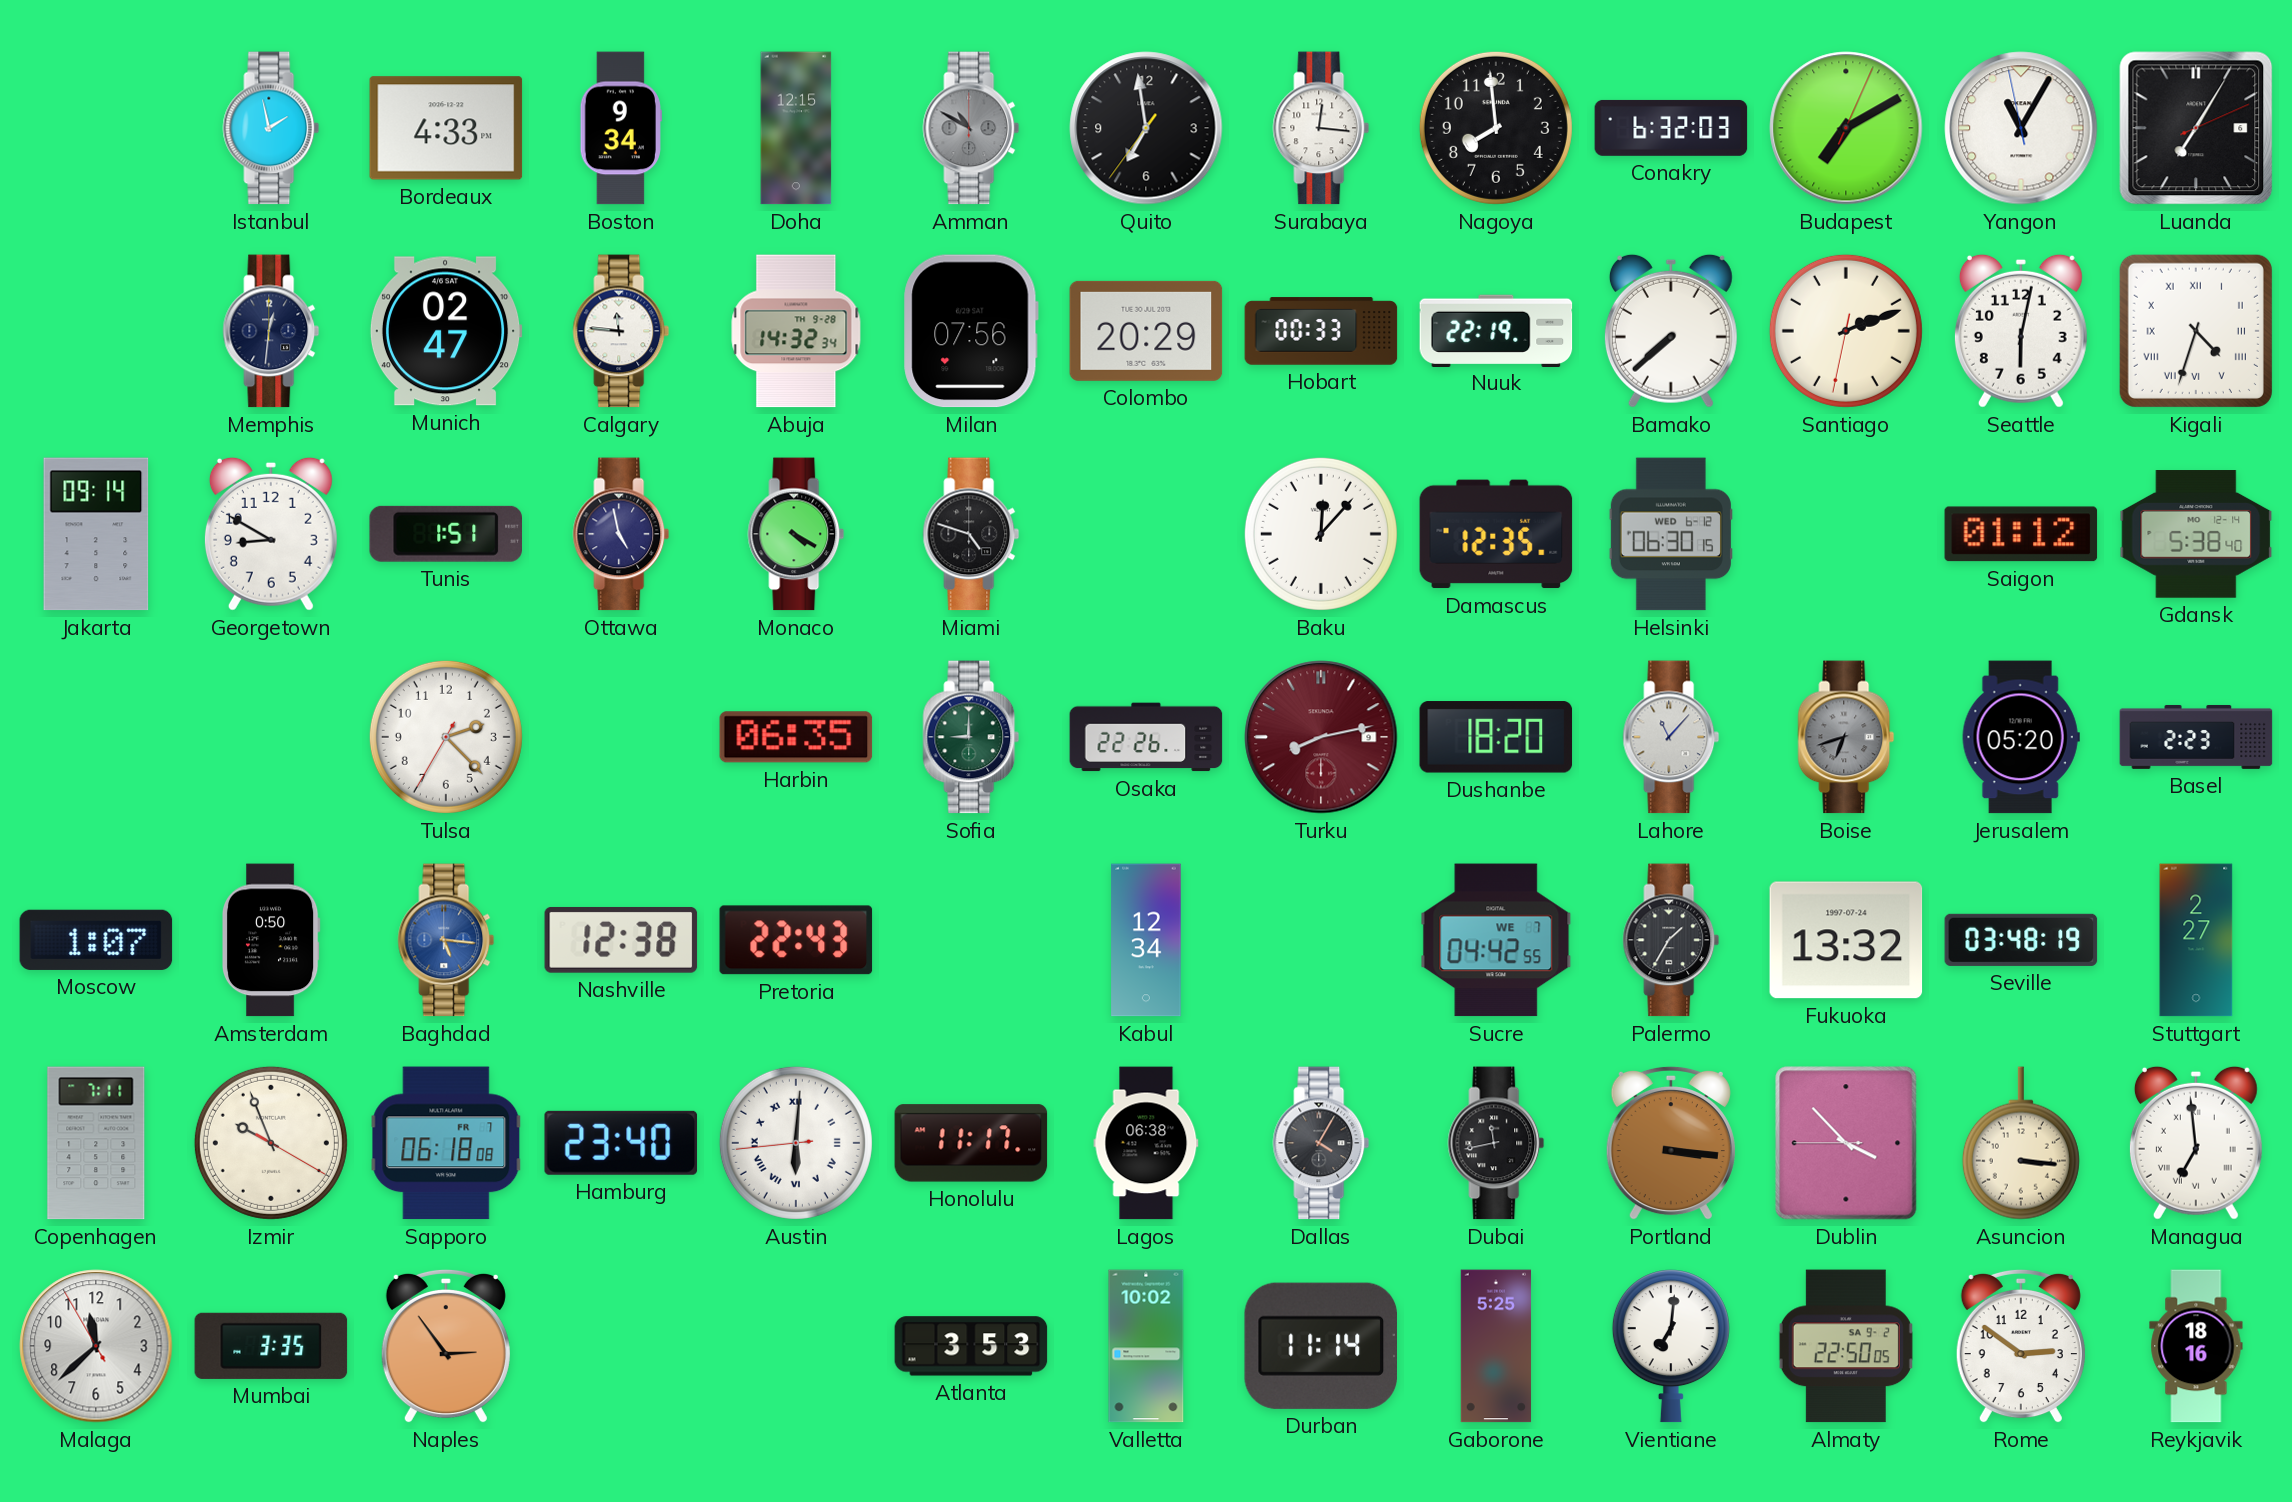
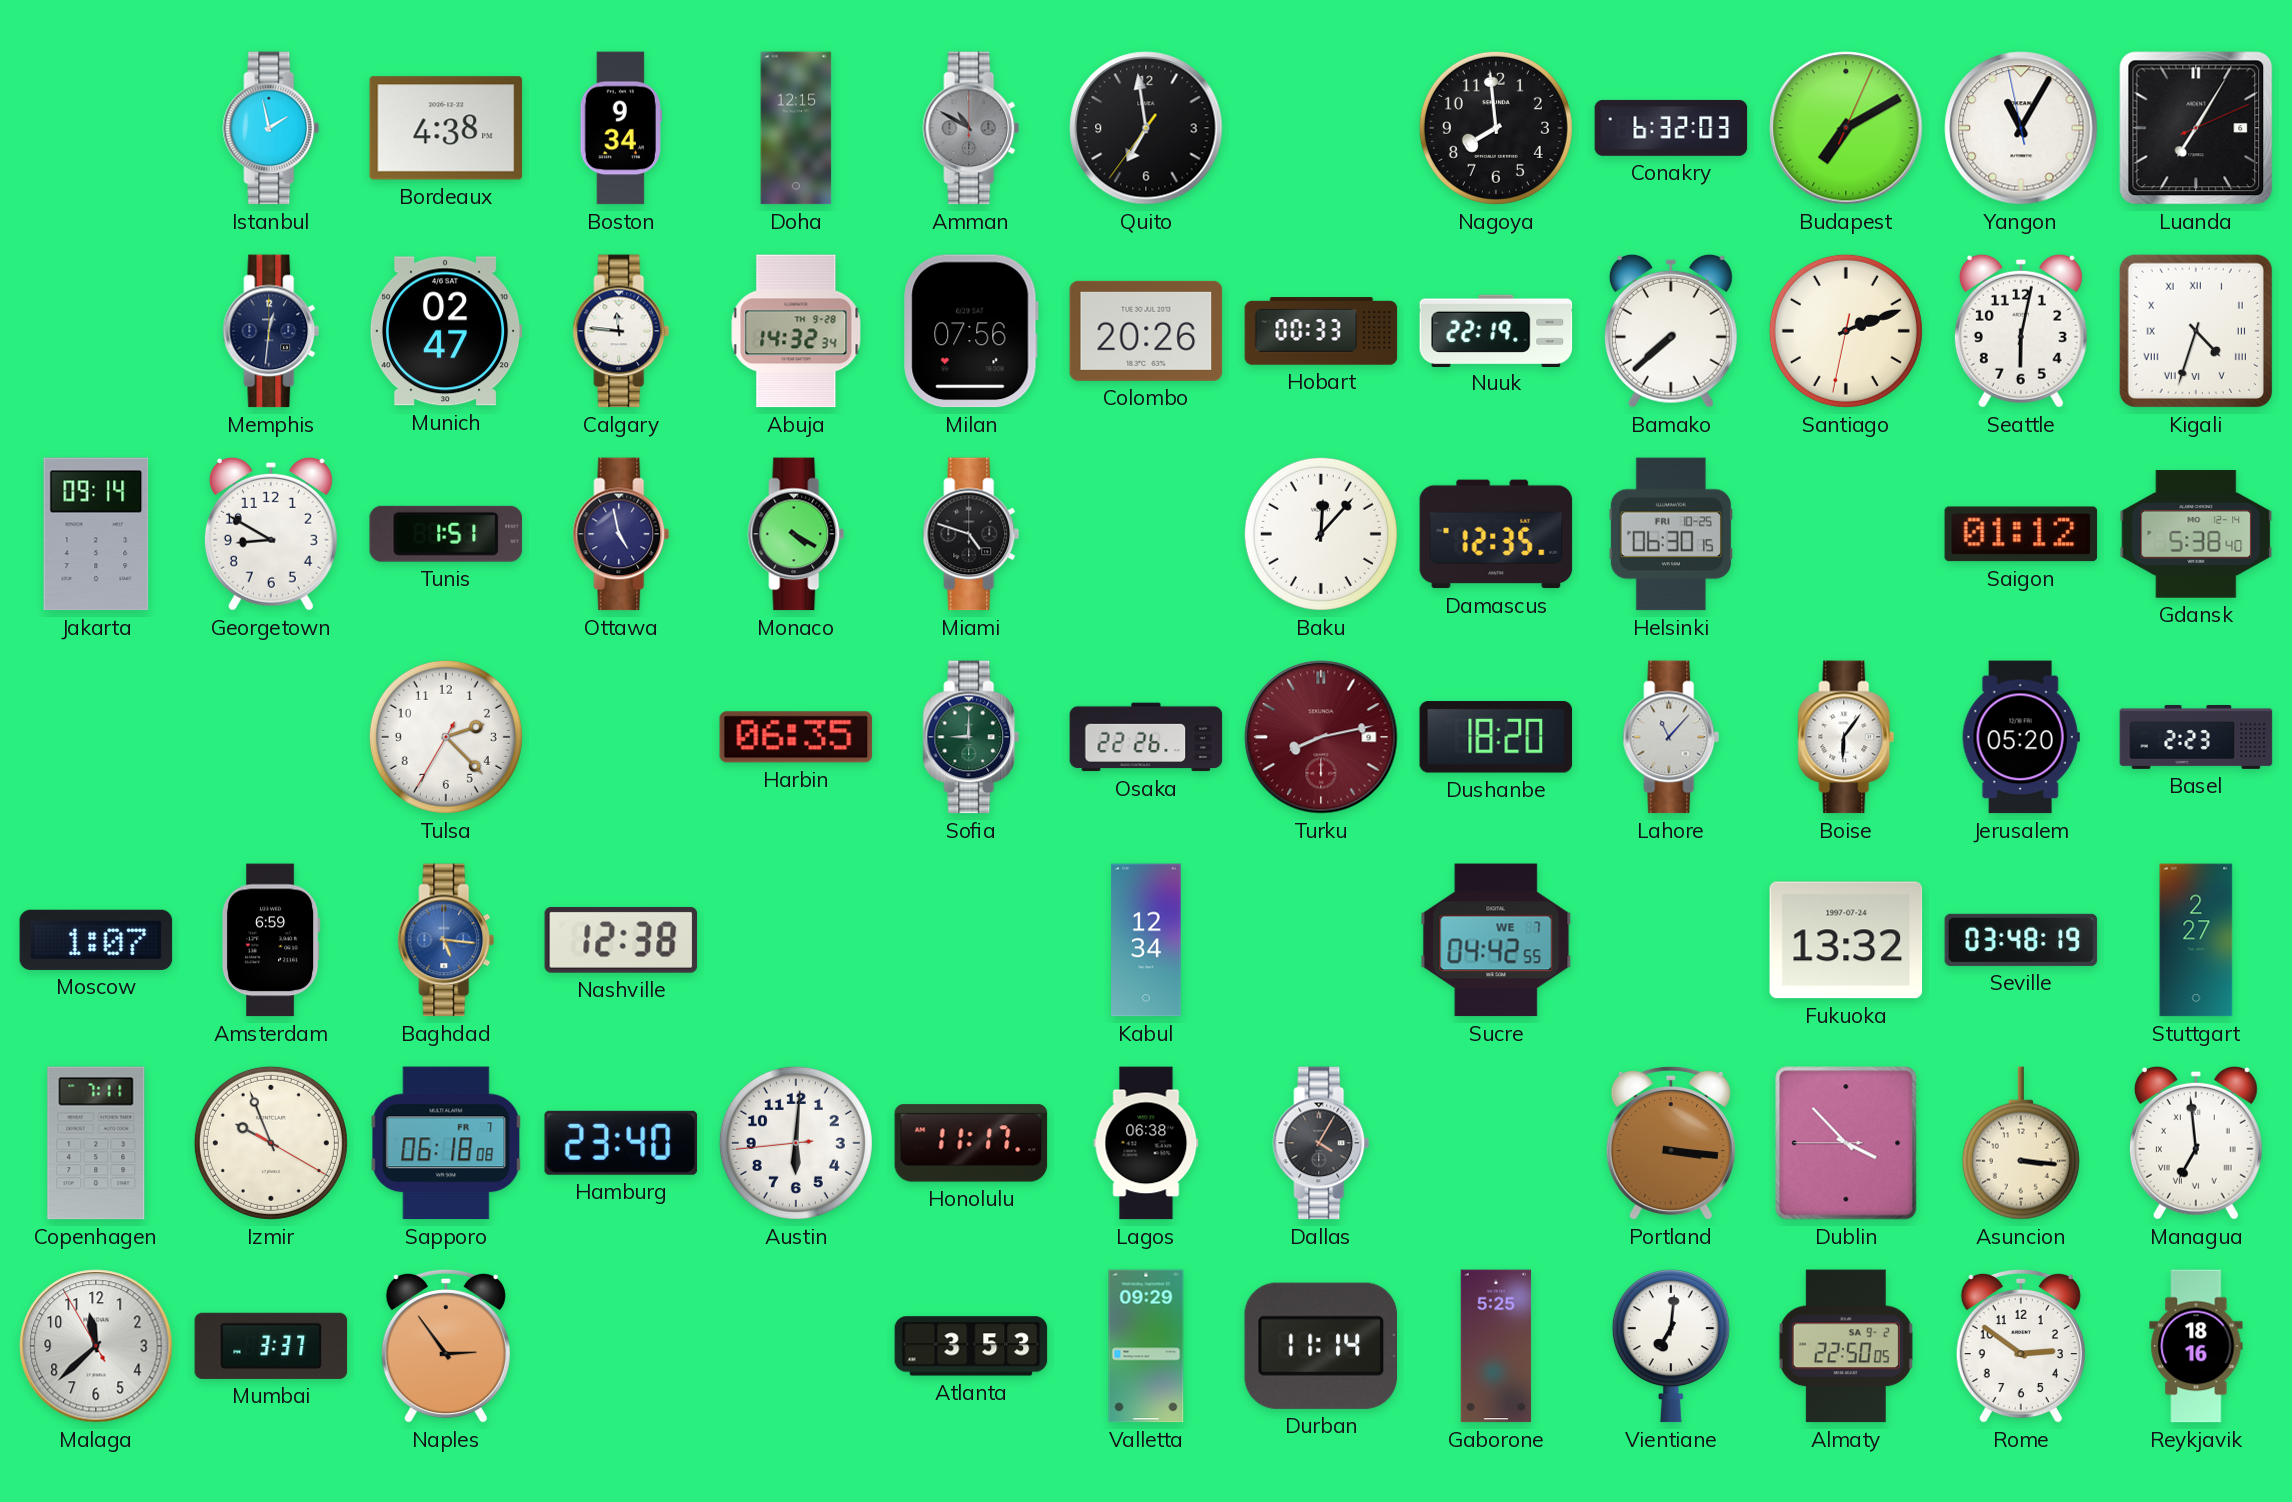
Bordeaux: 4:33 -> 4:38
Surabaya: 12:16 -> none
Colombo: 20:29 -> 20:26
Helsinki date: WED 6-12 -> FRI 10-25
Boise: 6:42 -> 6:06
Boise dial: grey -> white
Amsterdam: 0:50 -> 6:59
Pretoria: 22:43 -> none
Palermo: 1:35 -> none
Austin numerals: Roman -> Arabic
Dubai: 11:43 -> none
Mumbai: 3:35 -> 3:37
Valletta: 10:02 -> 09:29
